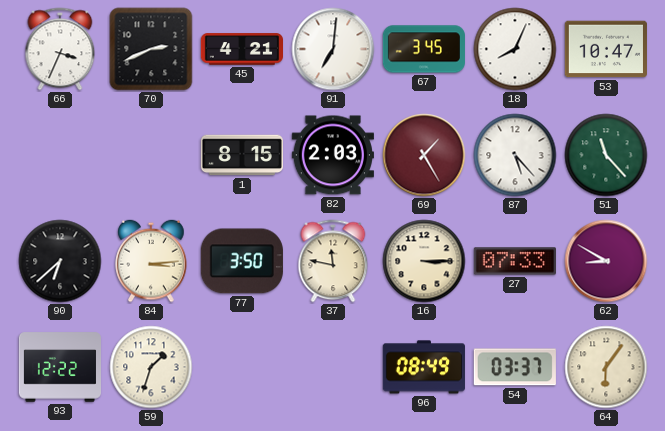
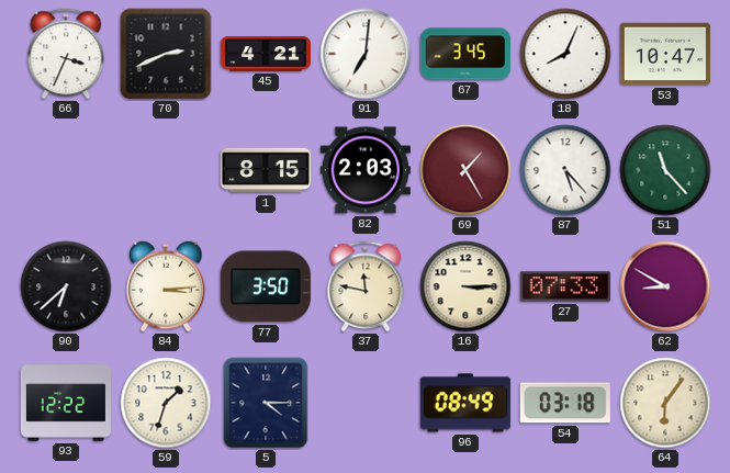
5: none -> 4:15
54: 03:37 -> 03:18
